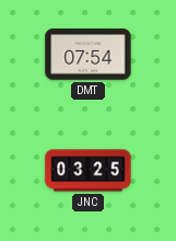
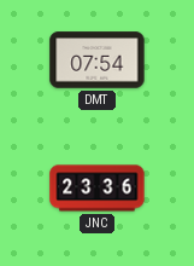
JNC: 03:25 -> 23:36
